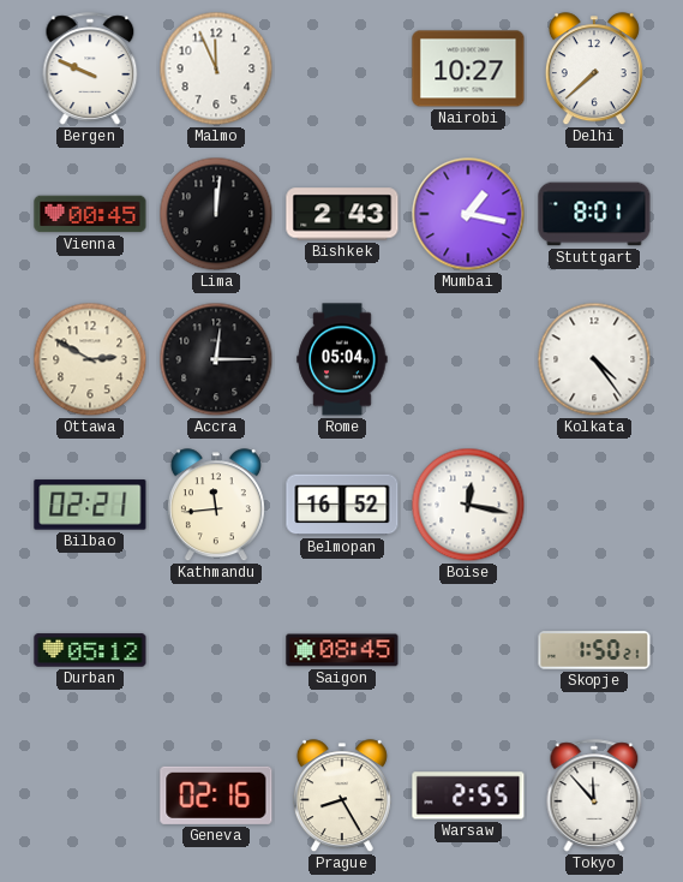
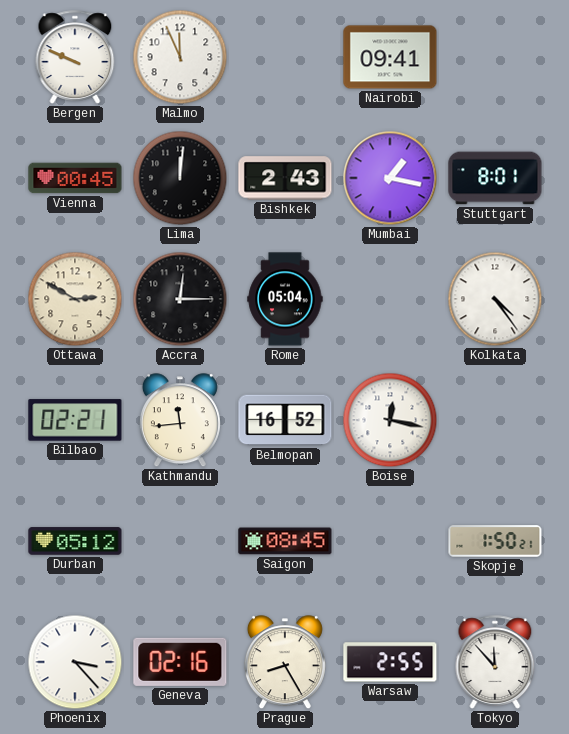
Nairobi: 10:27 -> 09:41
Delhi: 7:38 -> none
Phoenix: none -> 3:23
